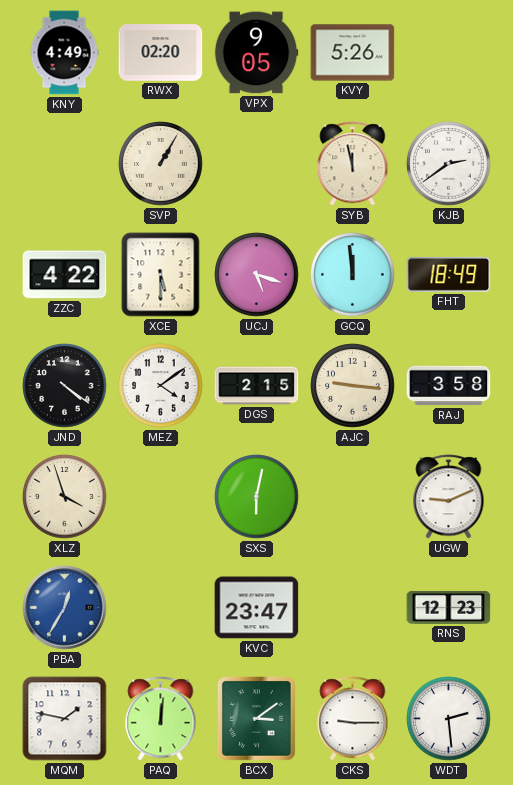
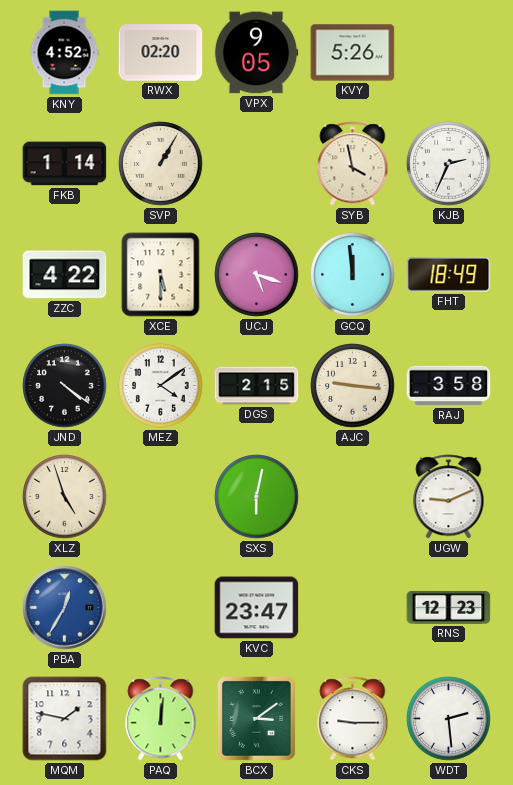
KNY: 4:49 -> 4:52
FKB: none -> 1:14
SYB: 11:58 -> 3:58
KJB: 2:39 -> 2:34
XLZ: 3:57 -> 4:57
